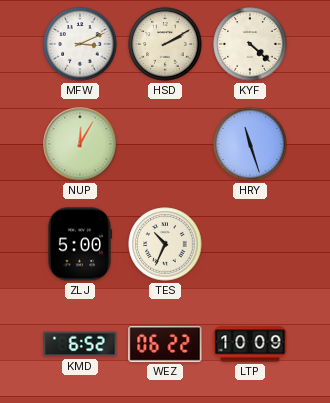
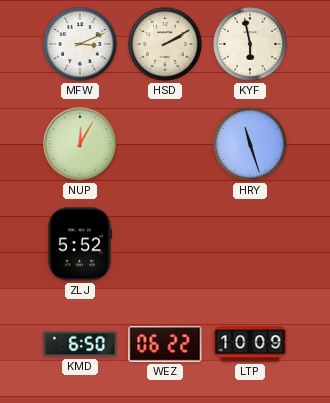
KYF: 4:22 -> 5:58
ZLJ: 5:00 -> 5:52
TES: 10:34 -> none
KMD: 6:52 -> 6:50
